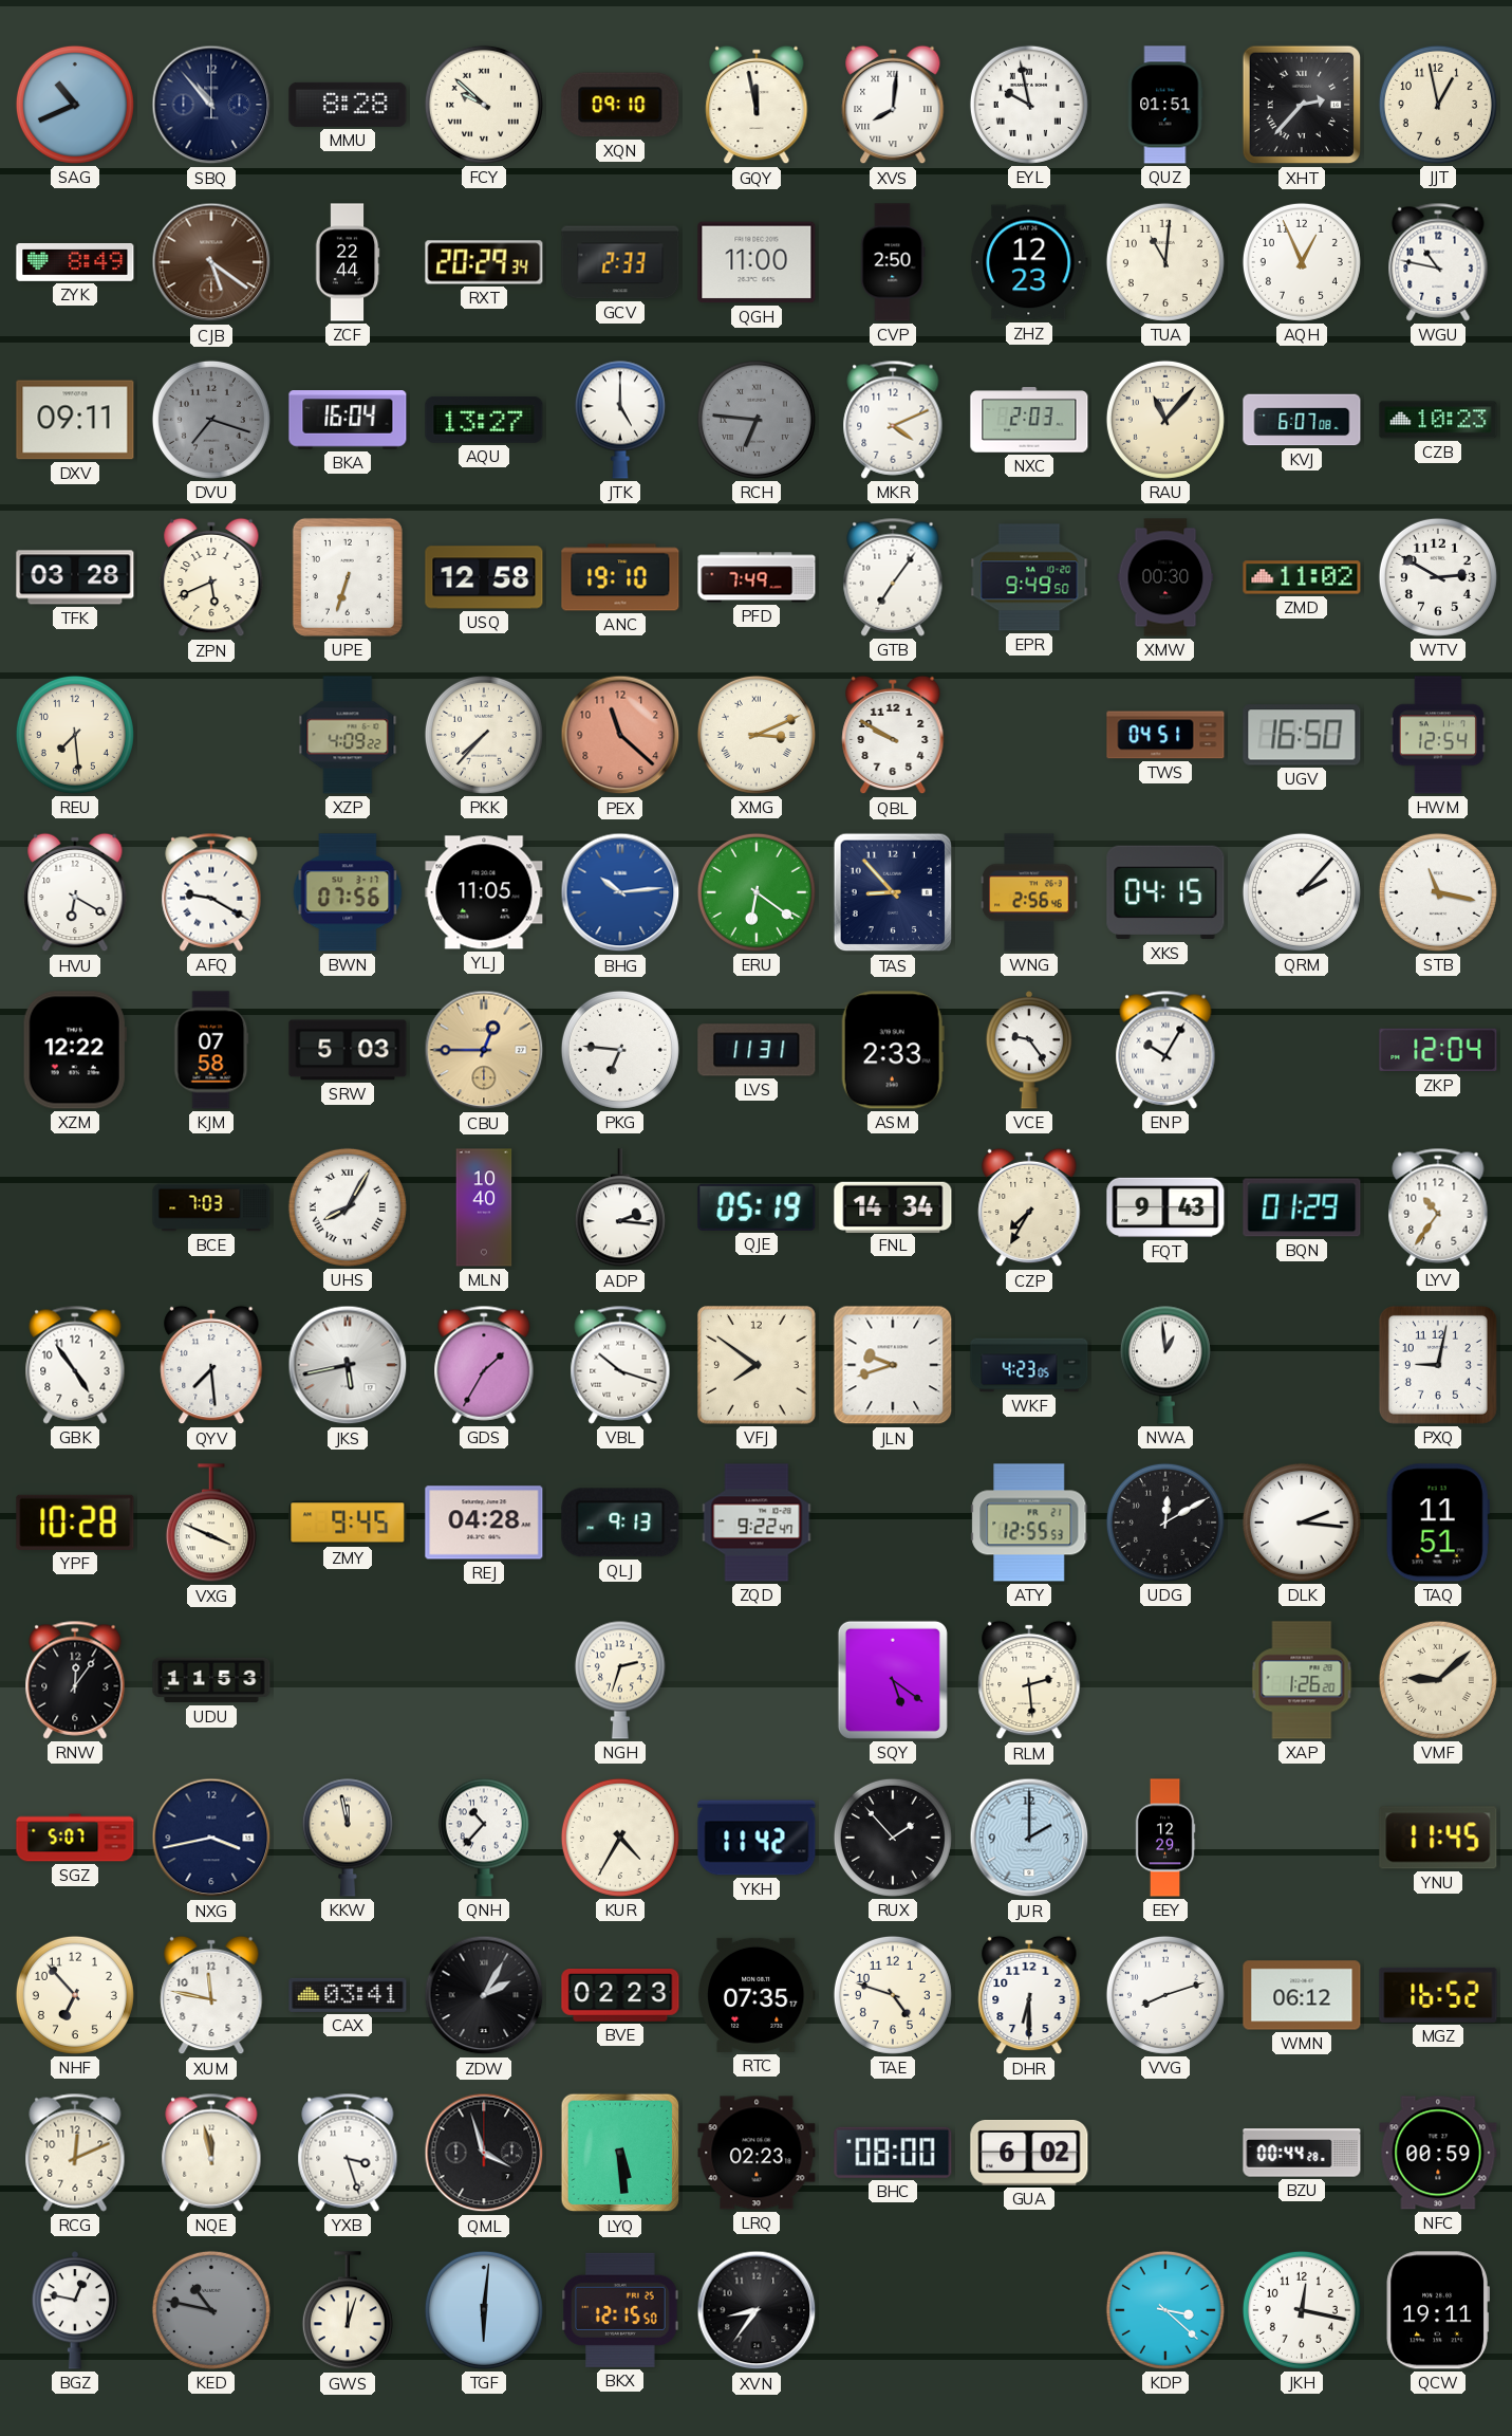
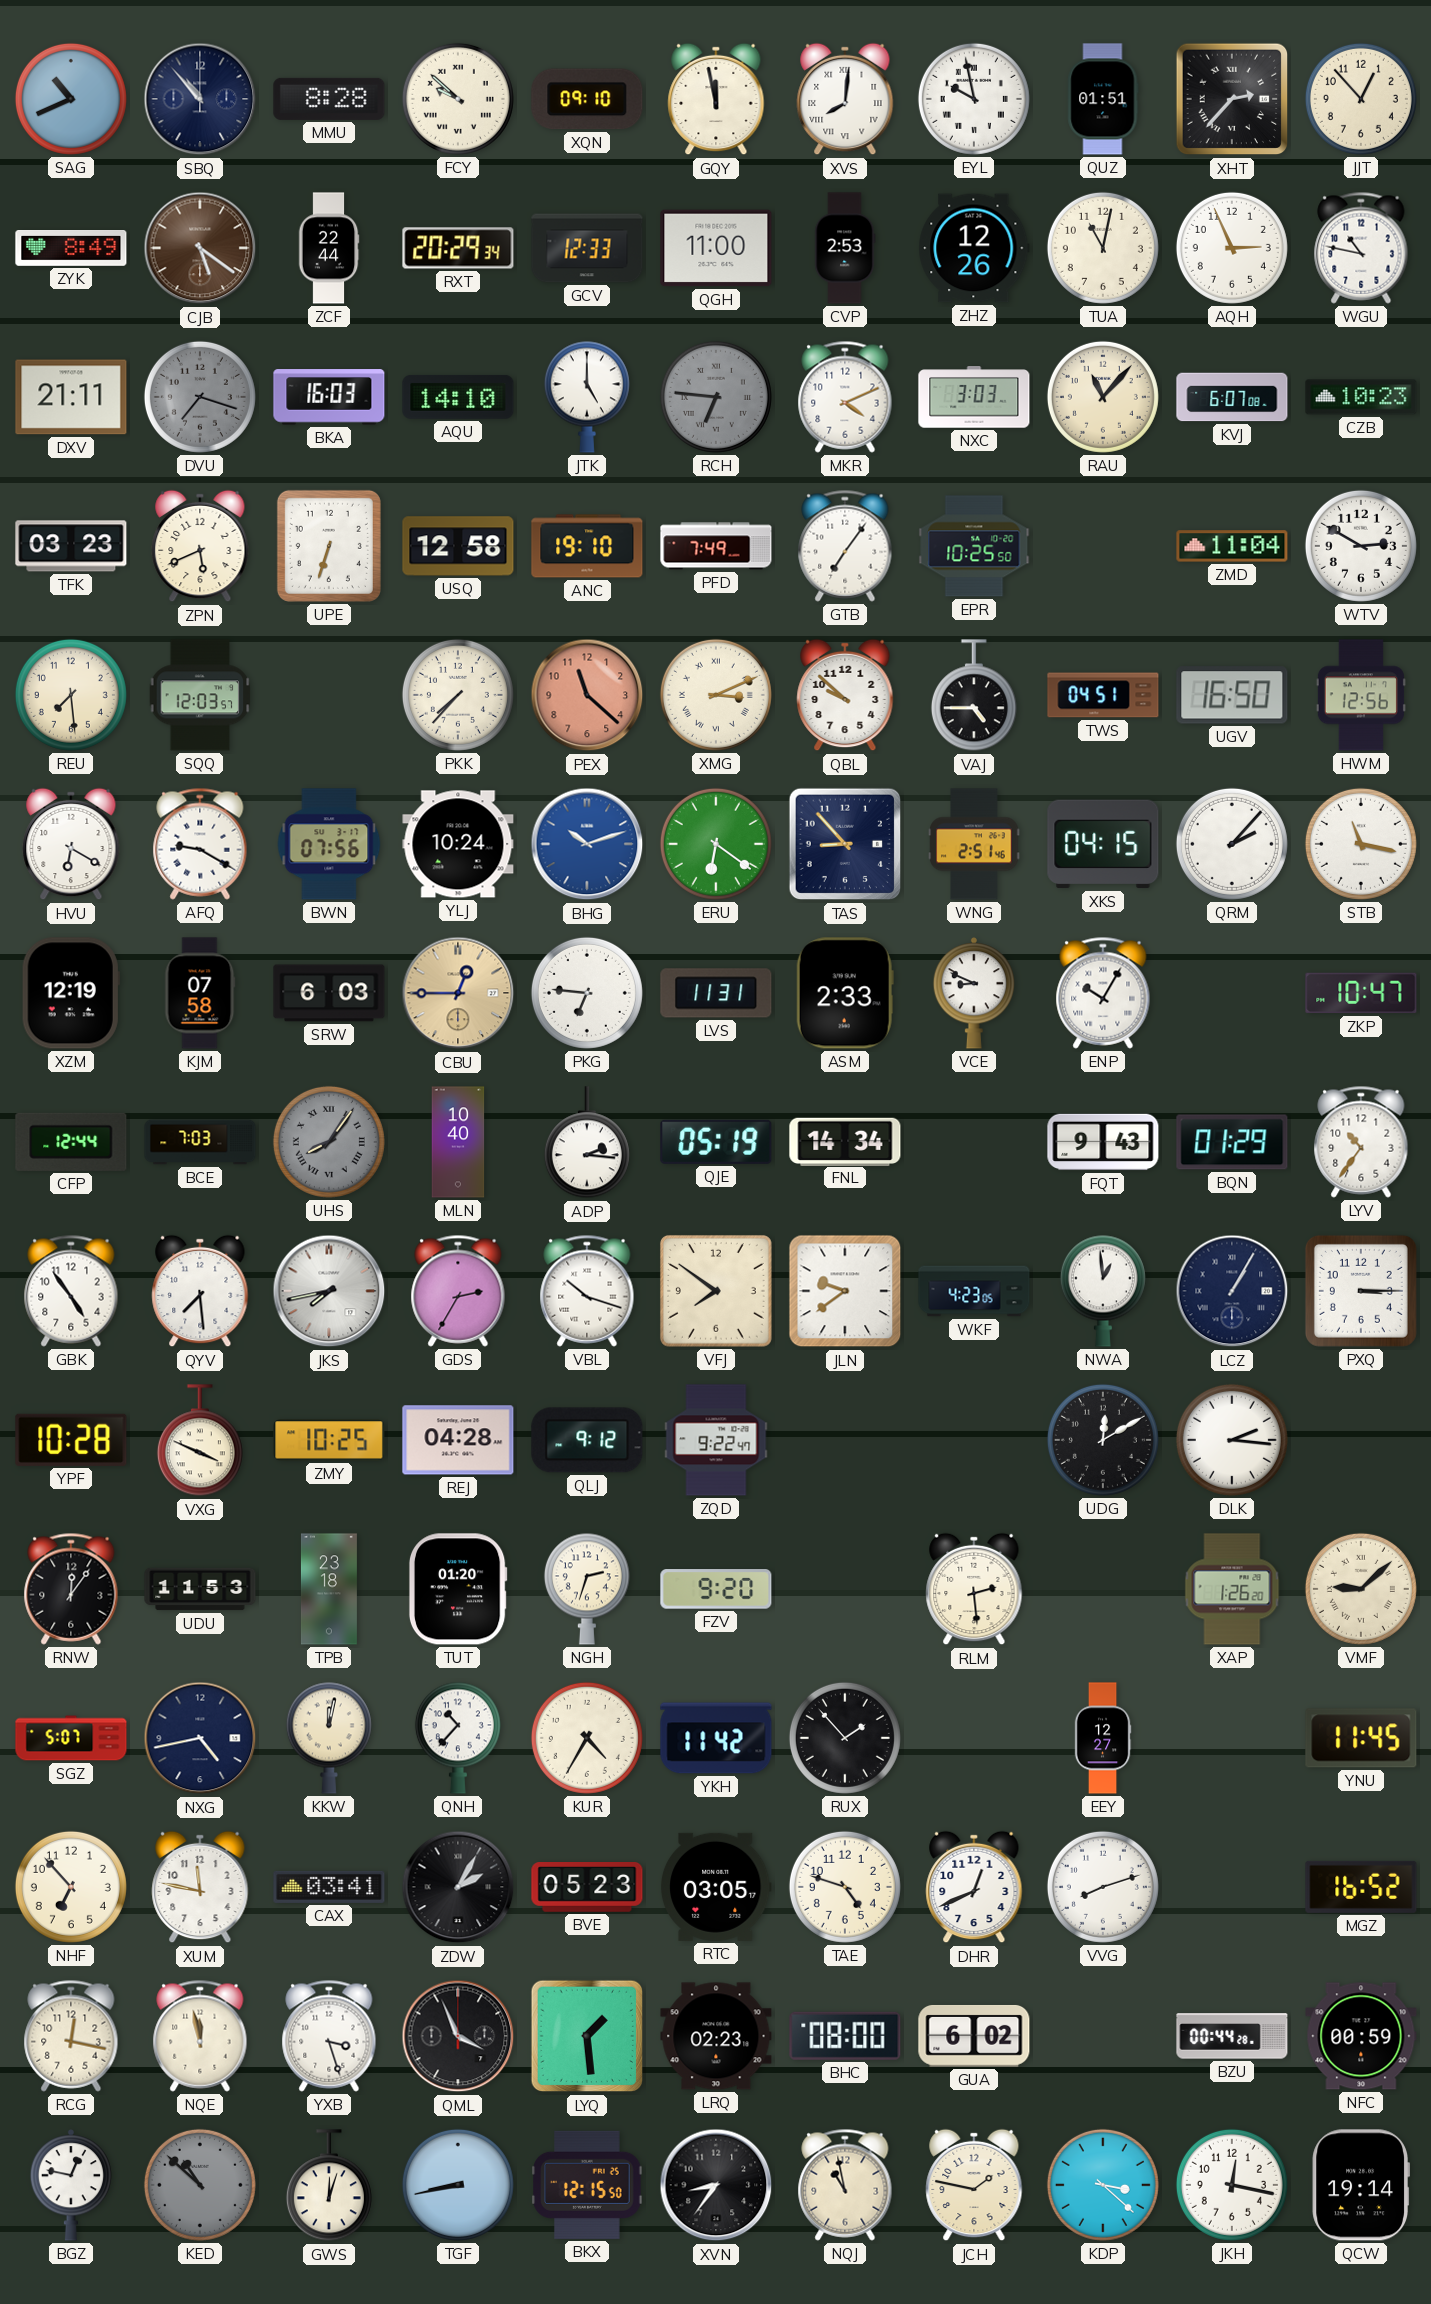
JJT: 12:58 -> 12:53
GCV: 2:33 -> 12:33
CVP: 2:50 -> 2:53
ZHZ: 12:23 -> 12:26
TUA: 11:01 -> 11:02
AQH: 12:56 -> 2:56
DXV: 09:11 -> 21:11
BKA: 16:04 -> 16:03
AQU: 13:27 -> 14:10
NXC: 2:03 -> 3:03
TFK: 03:28 -> 03:23
EPR: 9:49 -> 10:25
XMW: 00:30 -> none
ZMD: 11:02 -> 11:04
SQQ: none -> 12:03
XZP: 4:09 -> none
QBL: 9:50 -> 9:52
VAJ: none -> 4:45
HWM: 12:54 -> 12:56
YLJ: 11:05 -> 10:24
BHG: 10:14 -> 10:12
WNG: 2:56 -> 2:51
XZM: 12:22 -> 12:19
SRW: 5:03 -> 6:03
VCE: 9:24 -> 8:49
ZKP: 12:04 -> 10:47
CFP: none -> 12:44
UHS: 8:05 -> 8:06
UHS dial: white -> grey
CZP: 7:35 -> none
JKS: 5:43 -> 7:43
GDS: 1:35 -> 2:35
JLN: 9:42 -> 9:39
LCZ: none -> 1:05
PXQ: 9:02 -> 3:15
ZMY: 9:45 -> 10:25
QLJ: 9:13 -> 9:12
ATY: 12:55 -> none
TAQ: 11:51 -> none
TPB: none -> 23:18
TUT: none -> 01:20
FZV: none -> 9:20
SQY: 5:21 -> none
NXG: 3:43 -> 4:43
KKW: 11:58 -> 12:02
JUR: 2:00 -> none
EEY: 12:29 -> 12:27
BVE: 02:23 -> 05:23
RTC: 07:35 -> 03:05
DHR: 6:30 -> 12:41
WMN: 06:12 -> none
RCG: 12:11 -> 12:17
QML: 3:57 -> 3:56
LYQ: 5:29 -> 1:29
KED: 10:47 -> 10:52
TGF: 6:01 -> 8:43
NQJ: none -> 10:58
JCH: none -> 1:47
QCW: 19:11 -> 19:14
